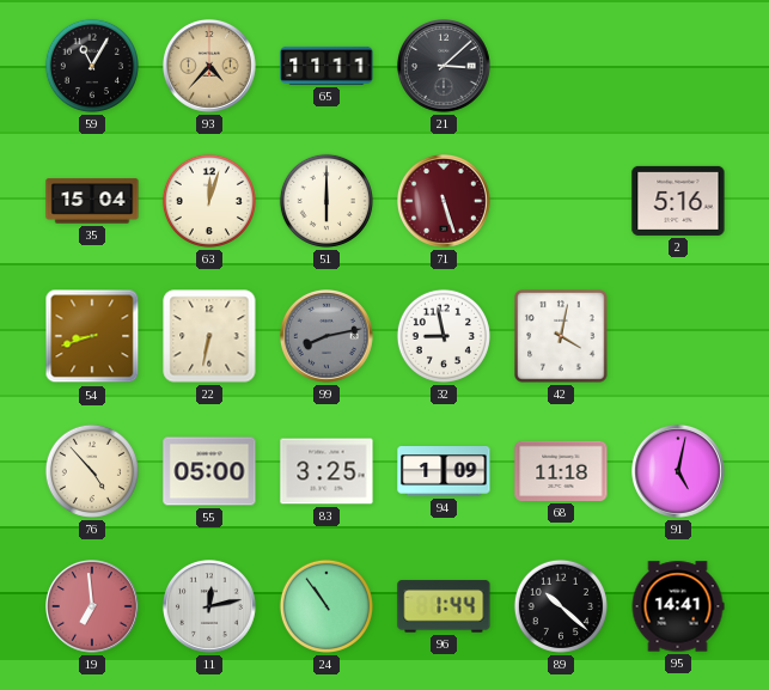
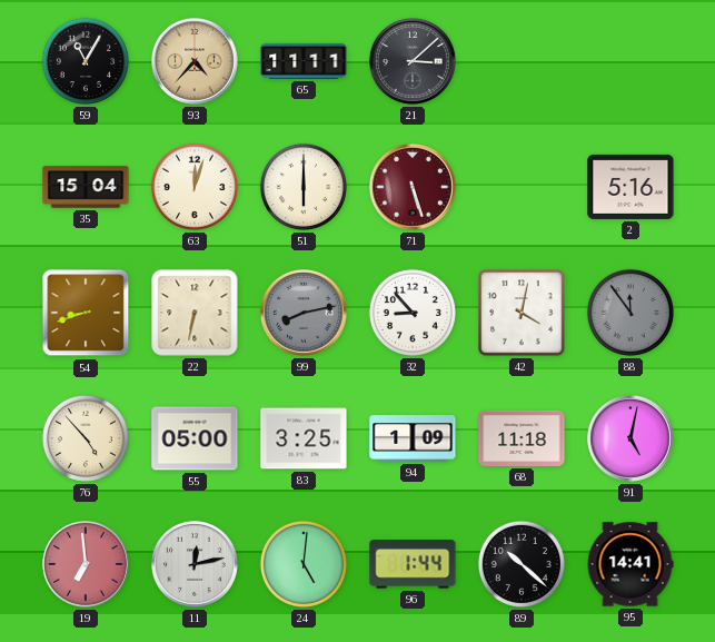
32: 8:58 -> 8:53
88: none -> 11:54
24: 10:54 -> 5:01
